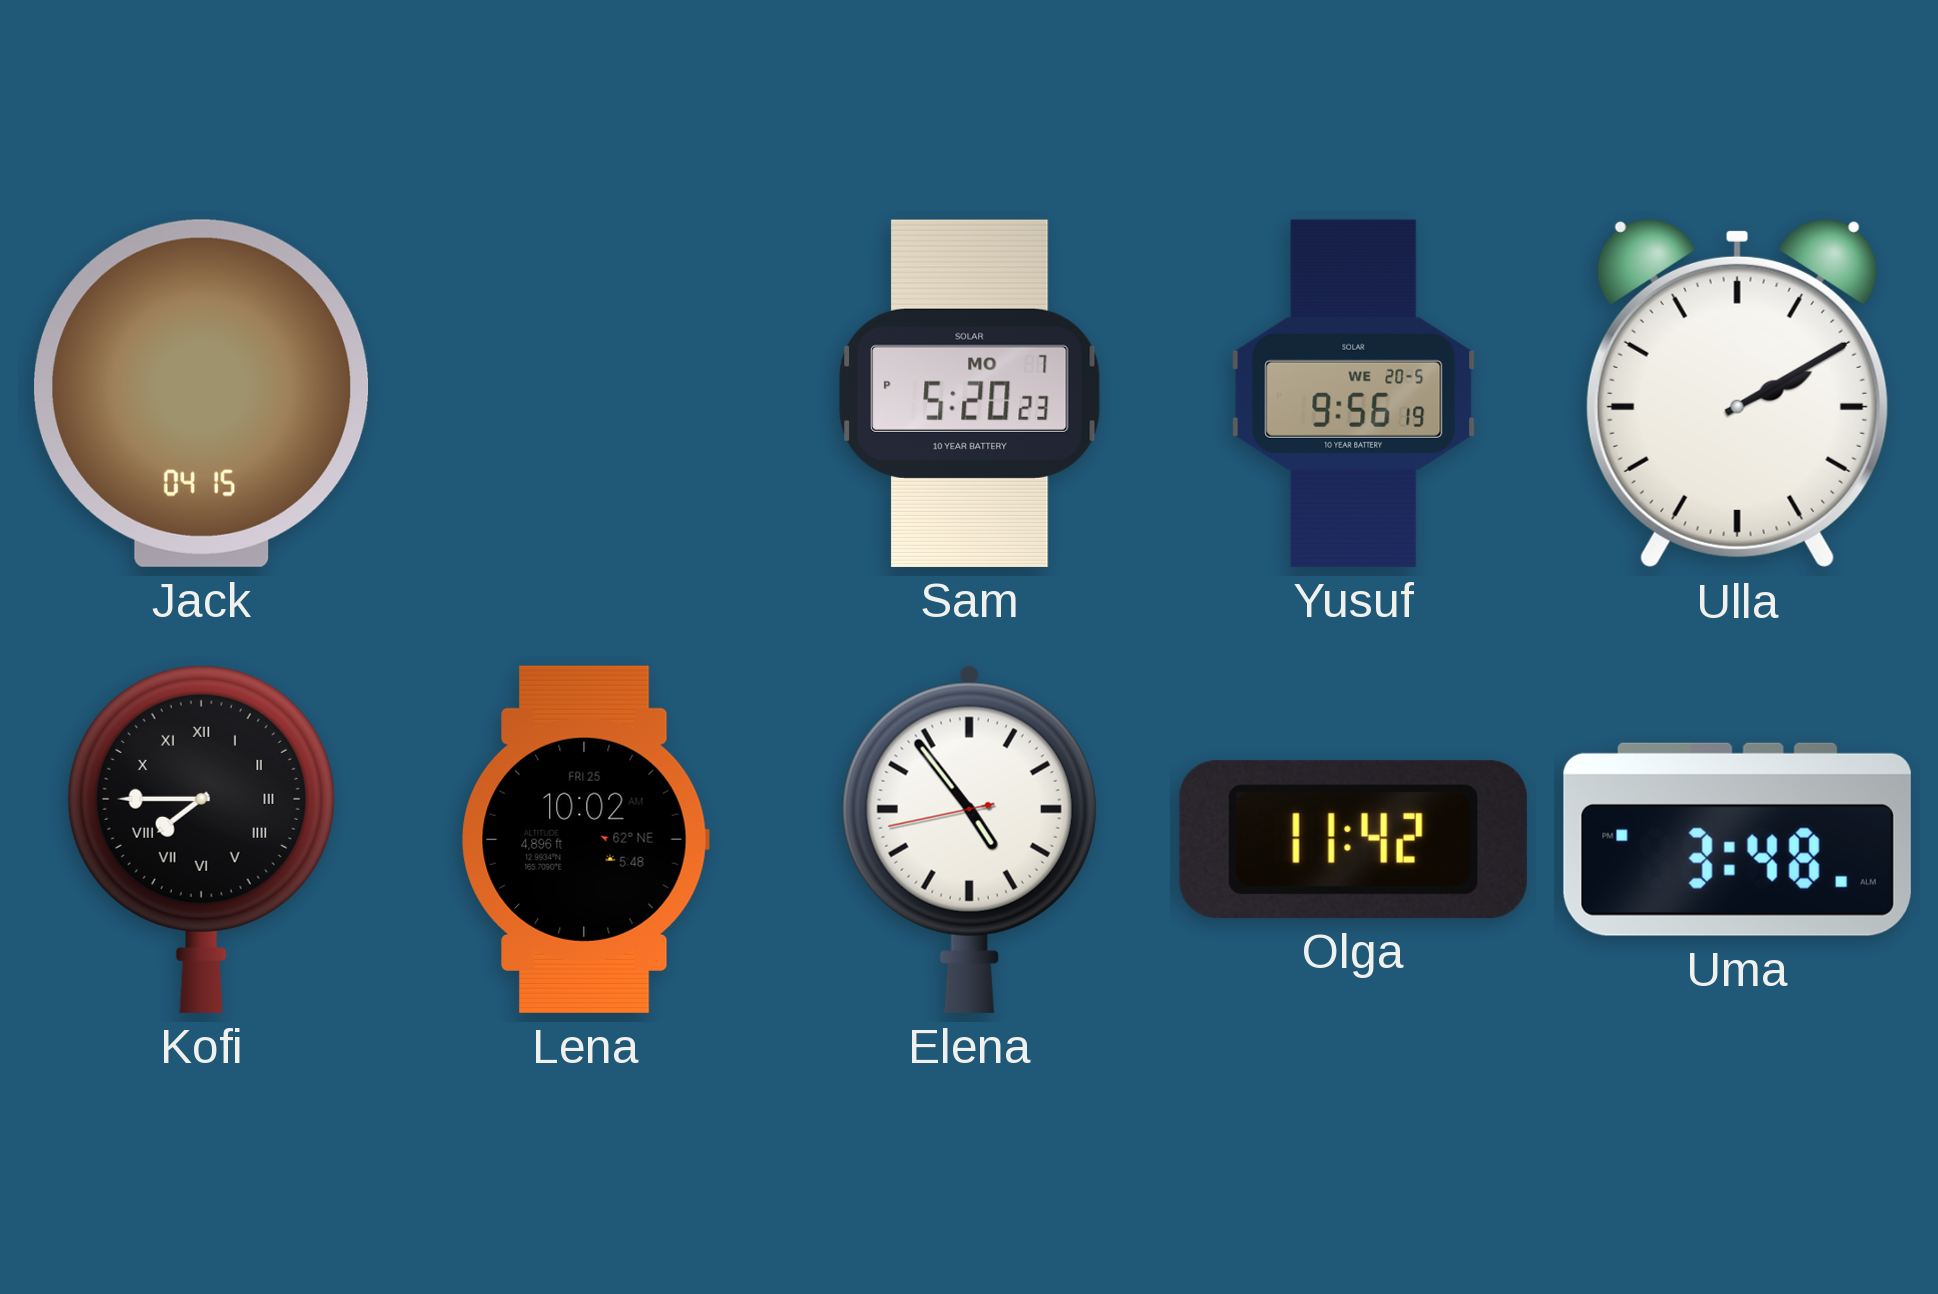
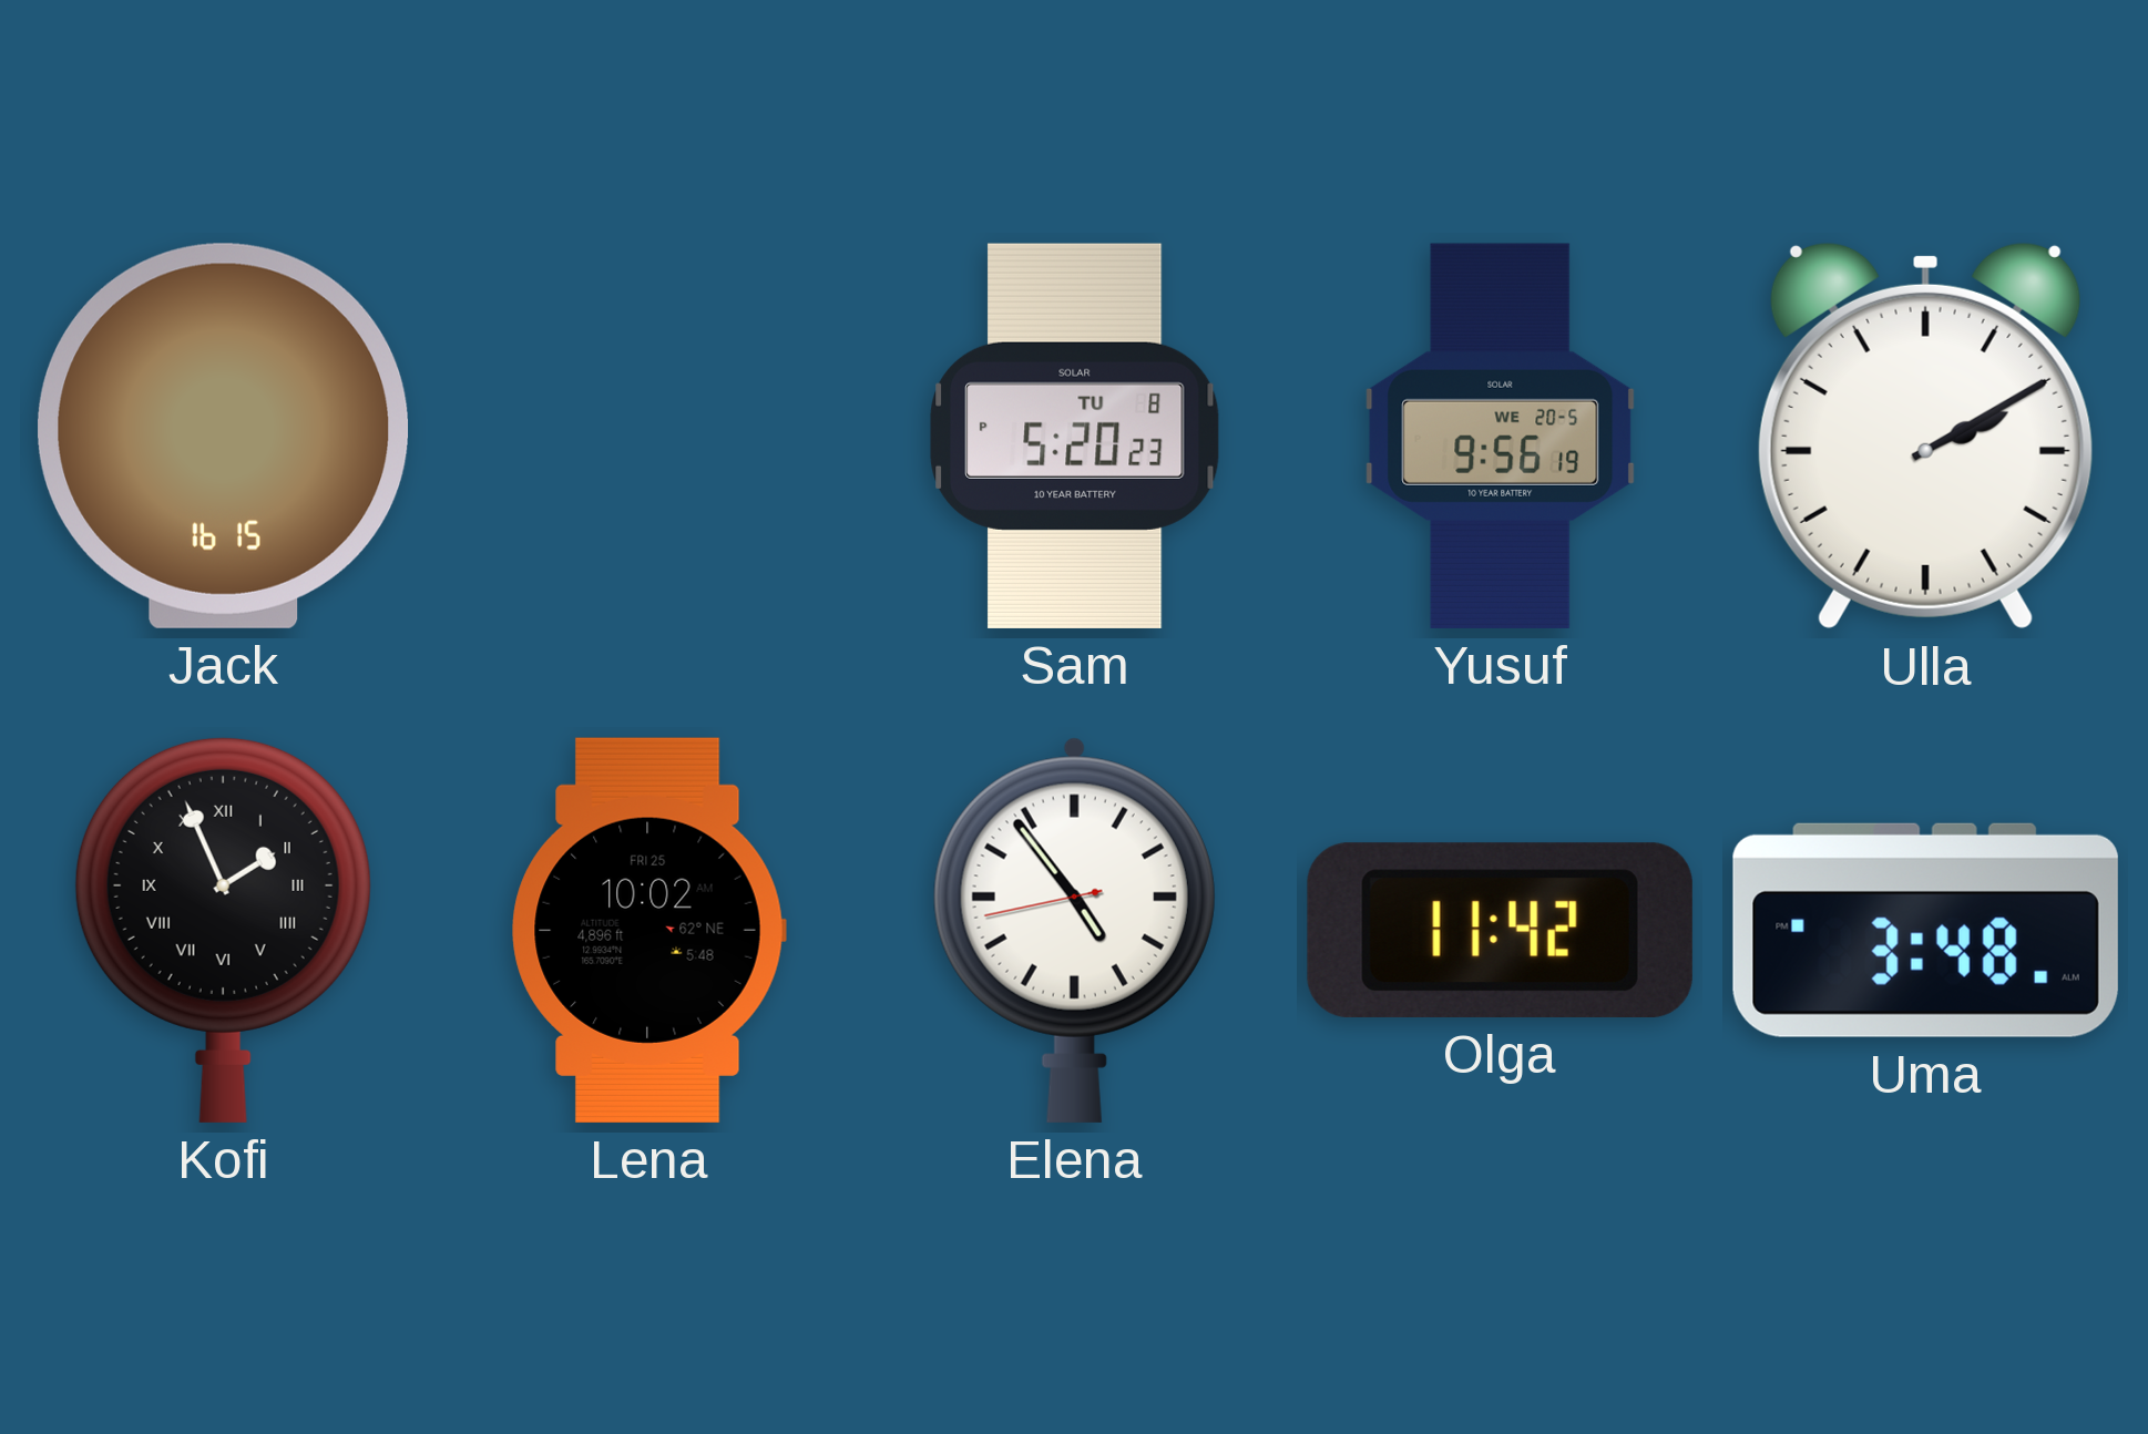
Jack: 04:15 -> 16:15
Sam date: MO 7 -> TU 8
Kofi: 7:45 -> 1:56
